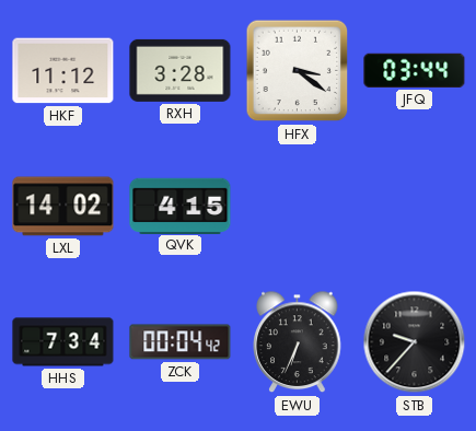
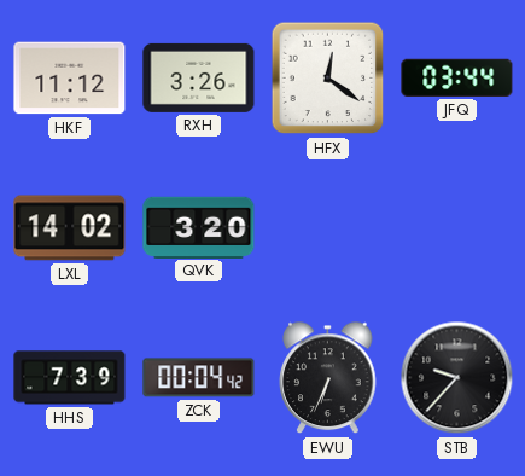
RXH: 3:28 -> 3:26
HFX: 3:21 -> 12:21
QVK: 4:15 -> 3:20
HHS: 7:34 -> 7:39
